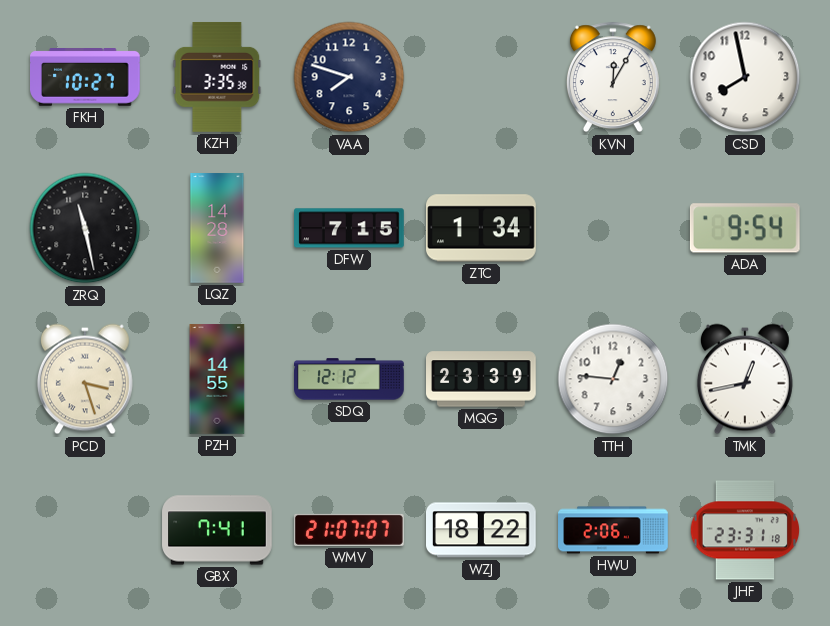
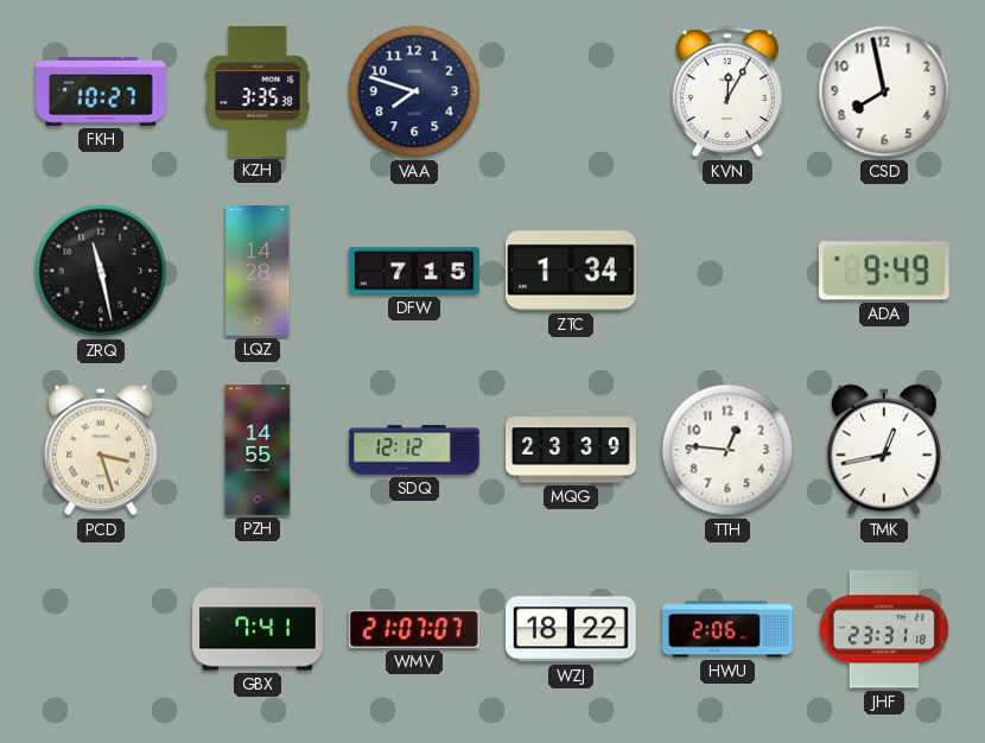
ADA: 9:54 -> 9:49
